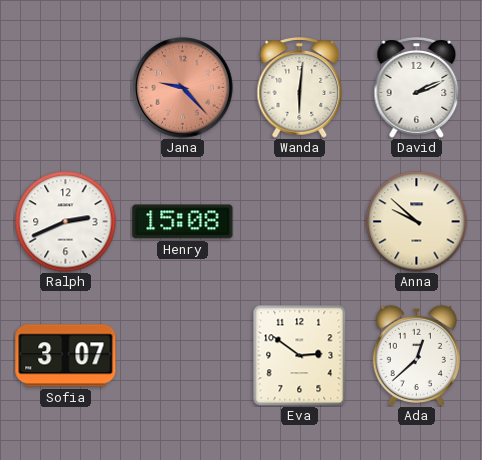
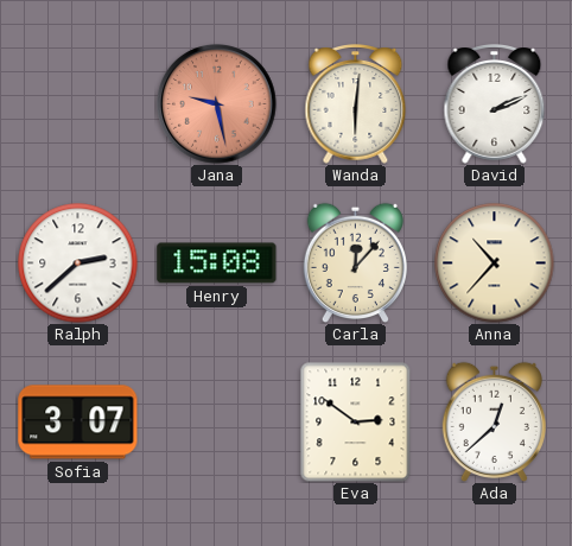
Jana: 9:23 -> 9:28
Ralph: 2:41 -> 2:38
Carla: none -> 12:07
Anna: 9:52 -> 10:37
